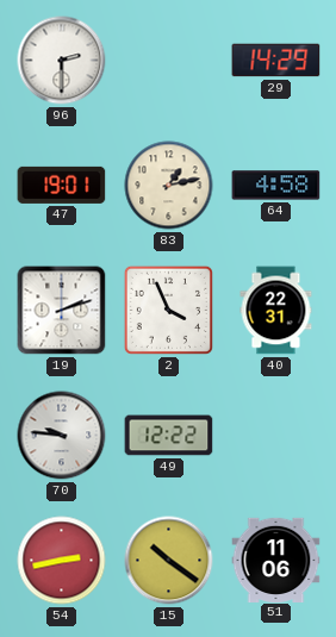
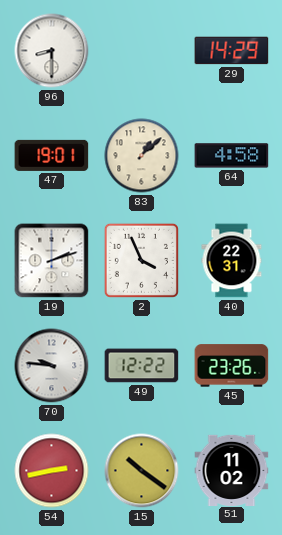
96: 2:30 -> 8:30
83: 1:13 -> 1:08
45: none -> 23:26
51: 11:06 -> 11:02
